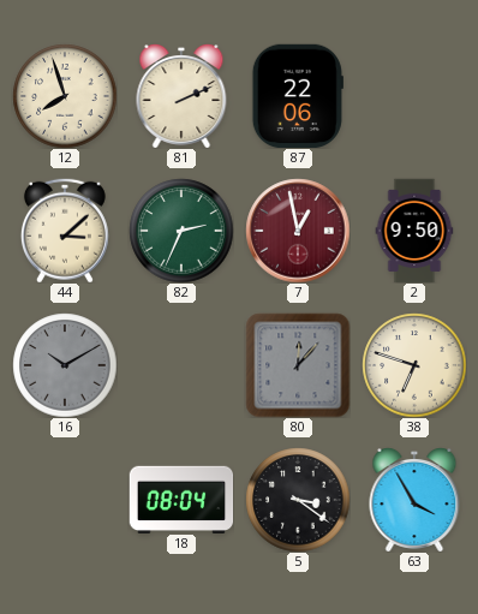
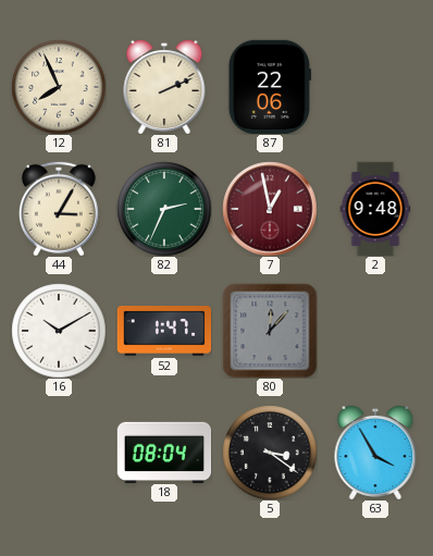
12: 7:57 -> 7:56
44: 3:08 -> 3:05
2: 9:50 -> 9:48
16 dial: grey -> white
52: none -> 1:47
38: 6:48 -> none
